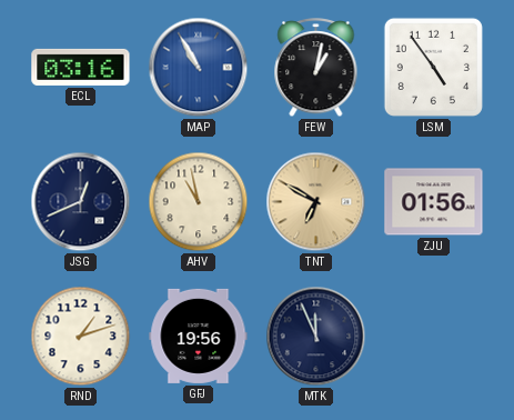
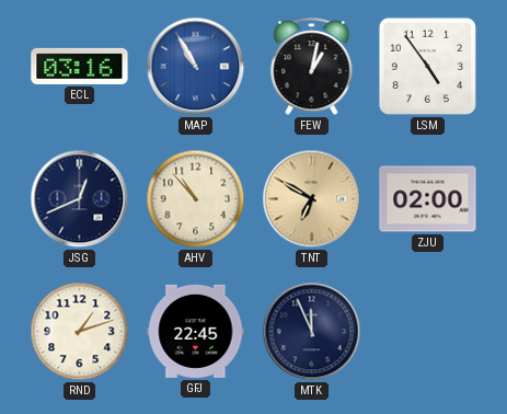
AHV: 10:58 -> 10:53
ZJU: 01:56 -> 02:00
GFJ: 19:56 -> 22:45
